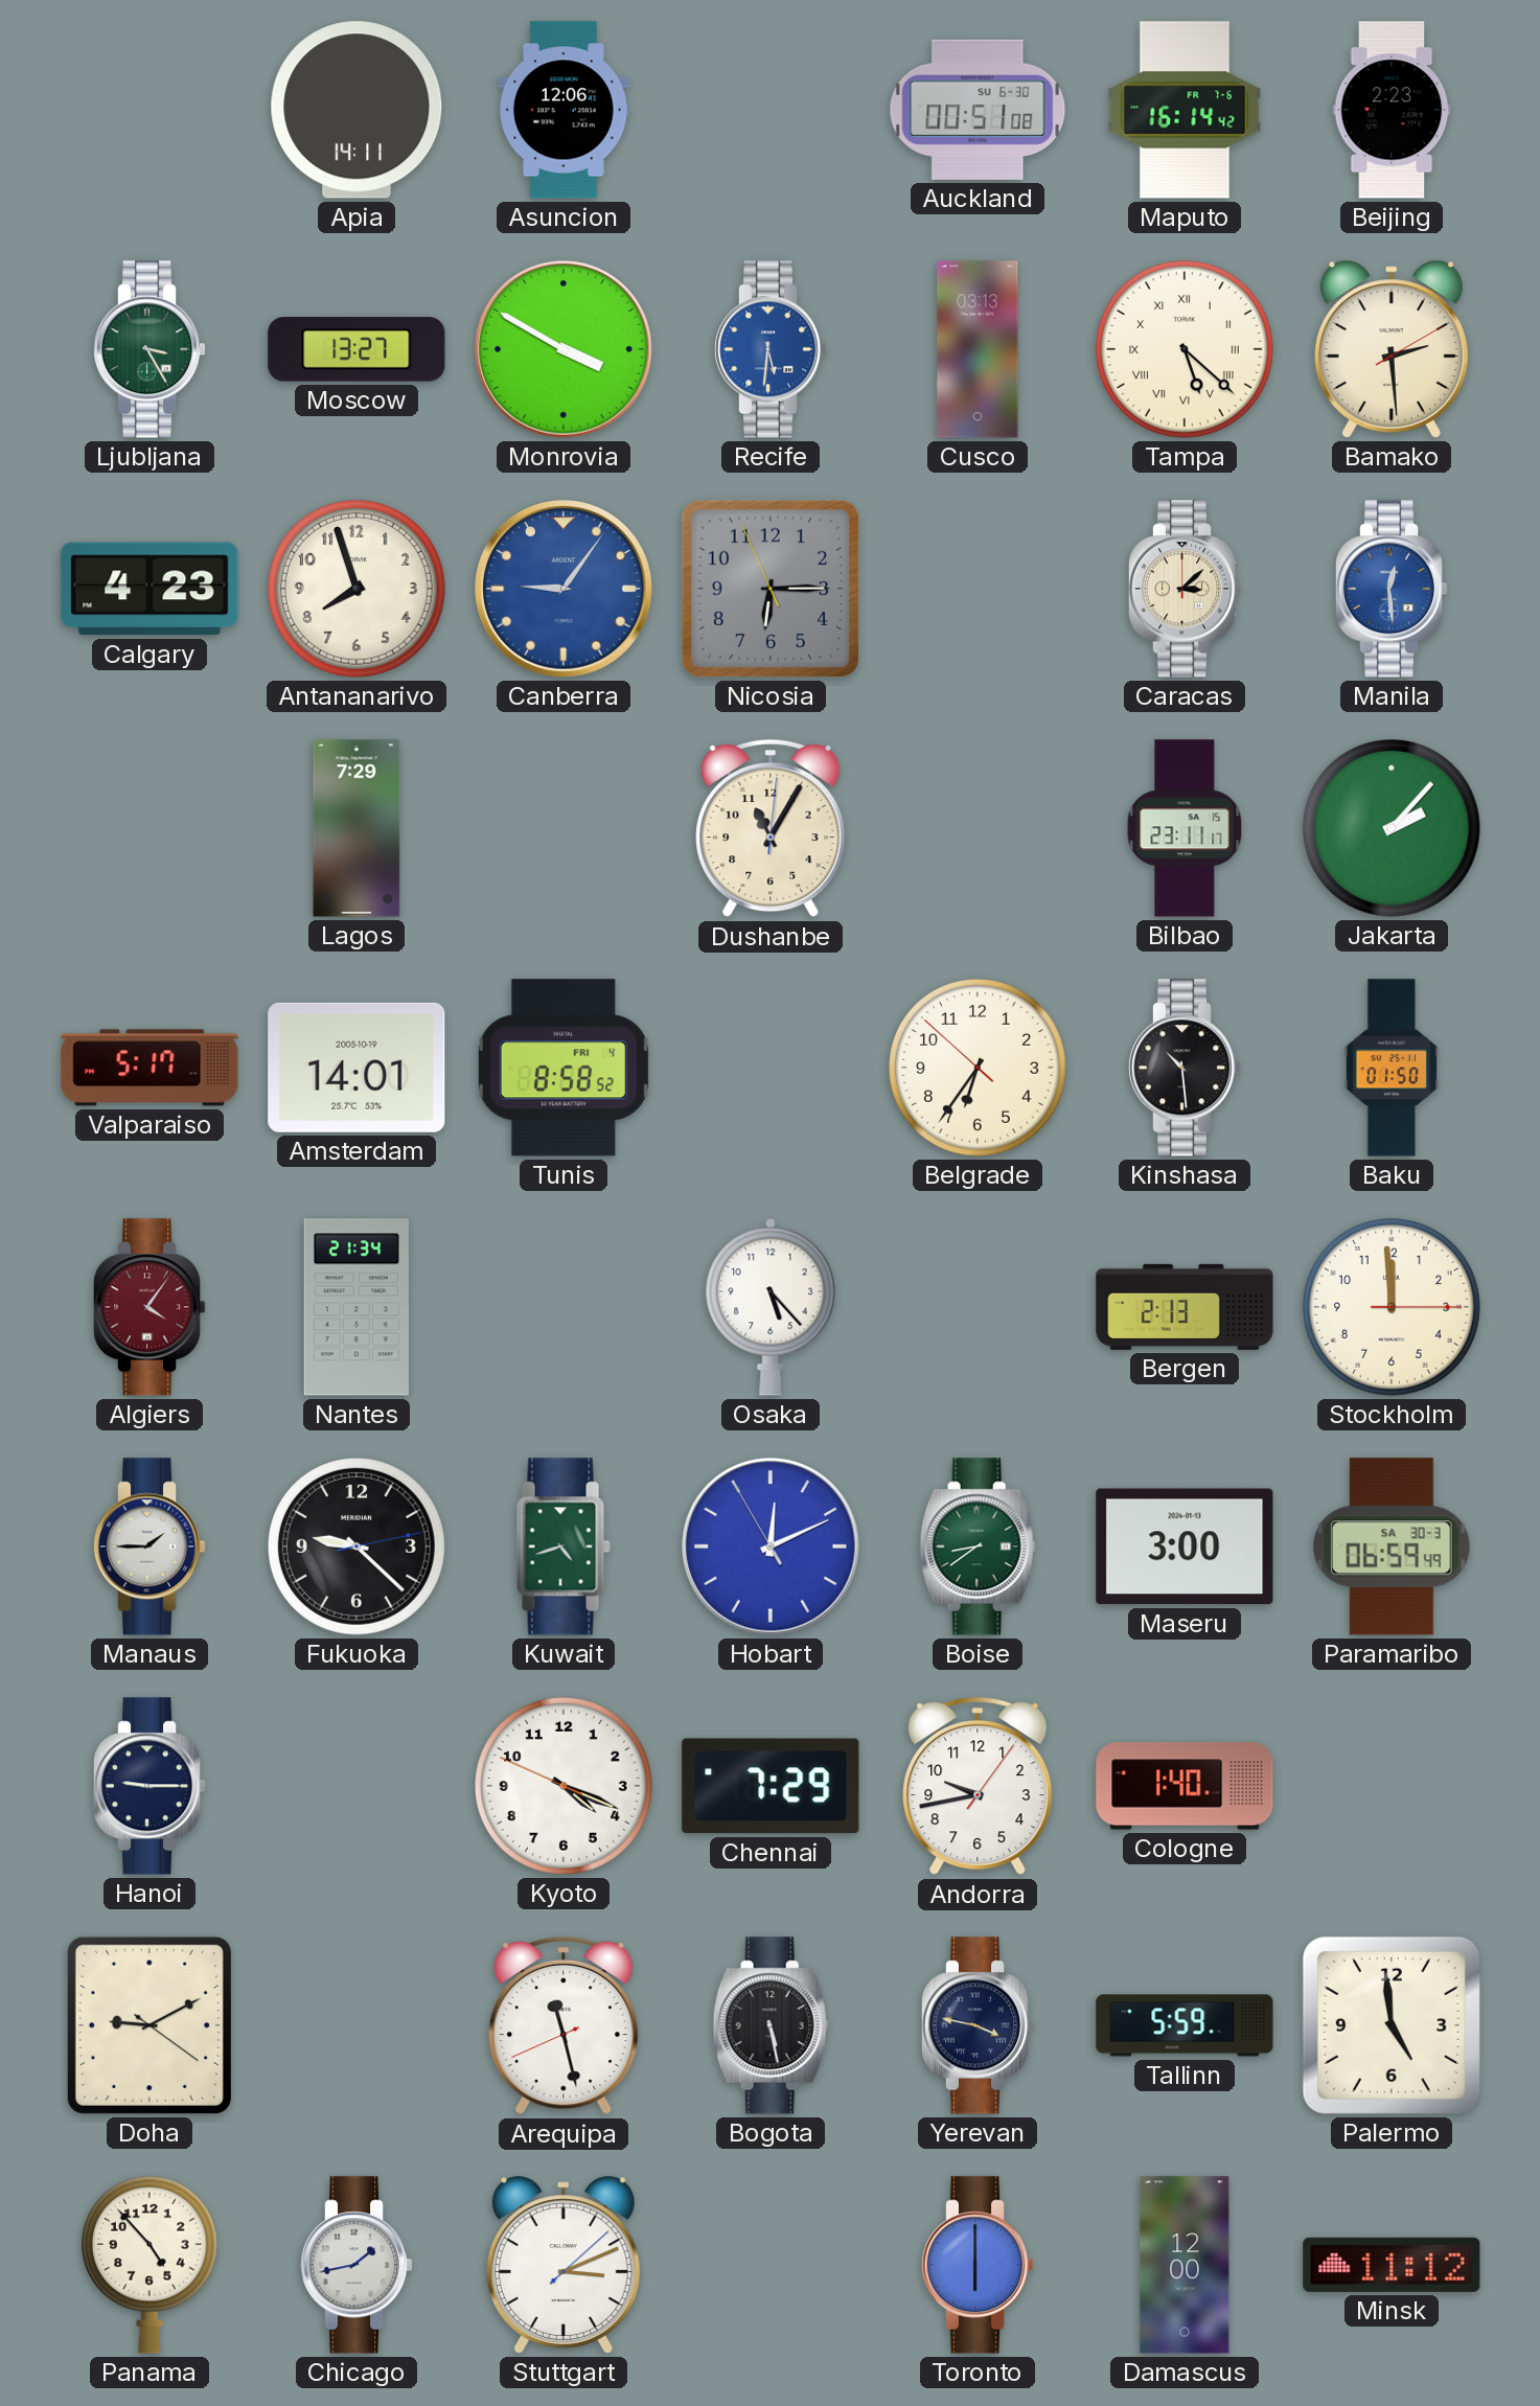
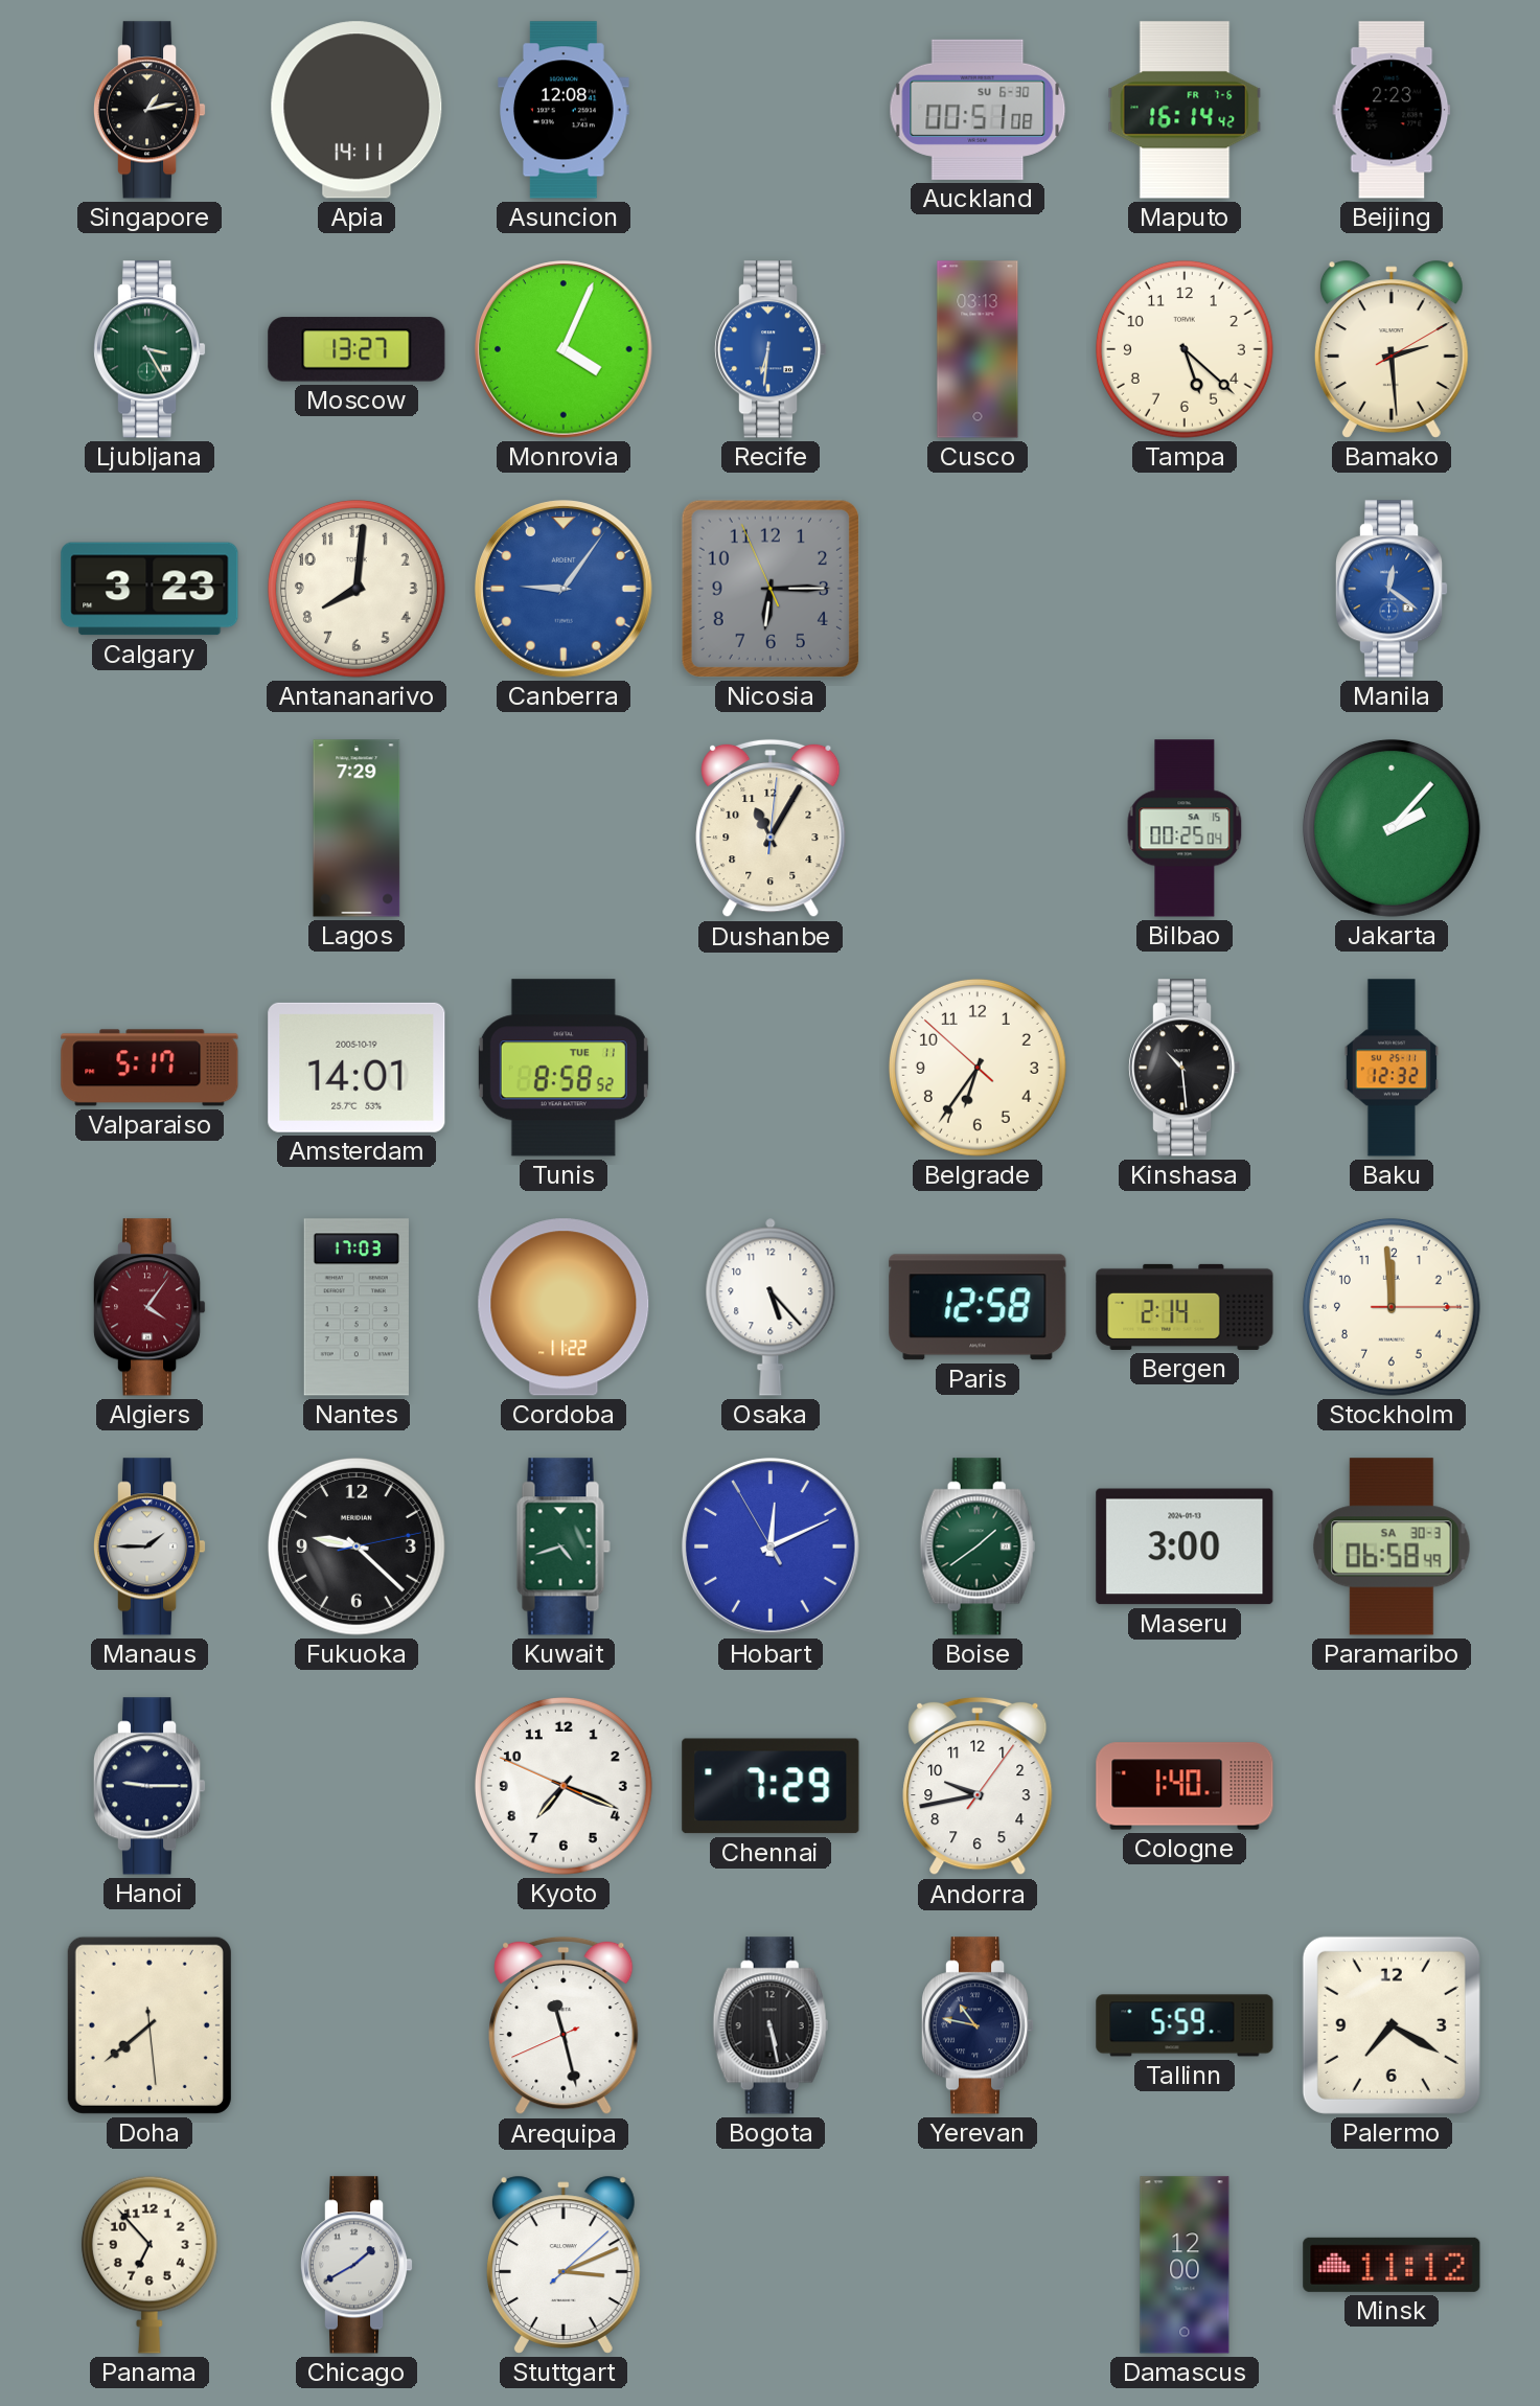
Singapore: none -> 1:13
Asuncion: 12:06 -> 12:08
Monrovia: 3:50 -> 4:04
Recife: 5:31 -> 6:31
Tampa numerals: Roman -> Arabic
Calgary: 4:23 -> 3:23
Antananarivo: 7:57 -> 8:01
Caracas: 3:08 -> none
Manila: 12:29 -> 12:21
Bilbao: 23:11 -> 00:25
Tunis date: FRI 4 -> TUE 11
Baku: 01:50 -> 12:32
Nantes: 21:34 -> 17:03
Cordoba: none -> 11:22
Paris: none -> 12:58
Bergen: 2:13 -> 2:14
Boise: 8:39 -> 1:39
Paramaribo: 06:59 -> 06:58
Kyoto: 4:18 -> 7:18
Doha: 9:10 -> 7:38
Yerevan: 3:47 -> 10:47
Palermo: 4:59 -> 7:20
Panama: 4:53 -> 6:53
Chicago: 1:43 -> 1:40
Toronto: 6:00 -> none
